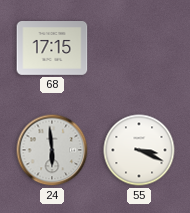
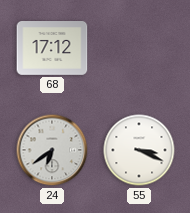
68: 17:15 -> 17:12
24: 5:59 -> 6:39
